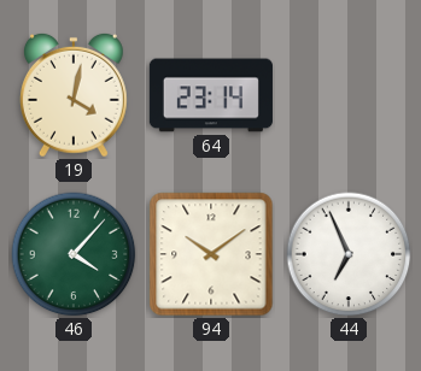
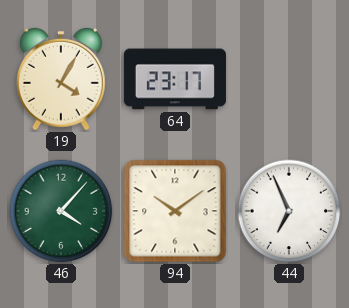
19: 4:02 -> 4:05
64: 23:14 -> 23:17
